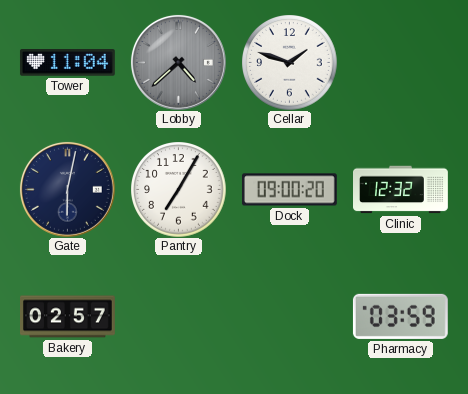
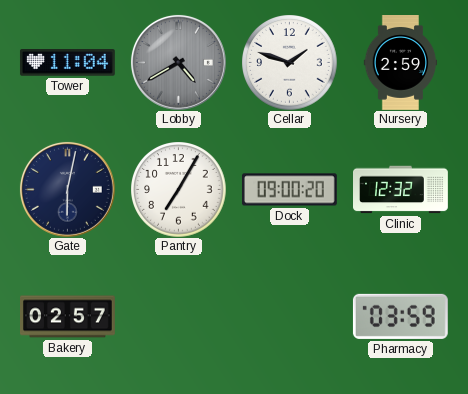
Lobby: 4:38 -> 4:40
Nursery: none -> 2:59
